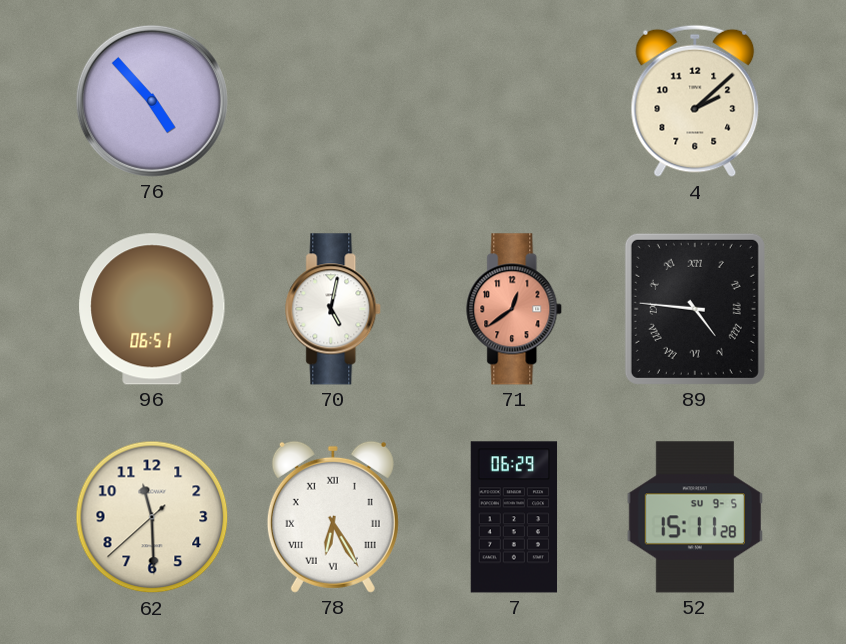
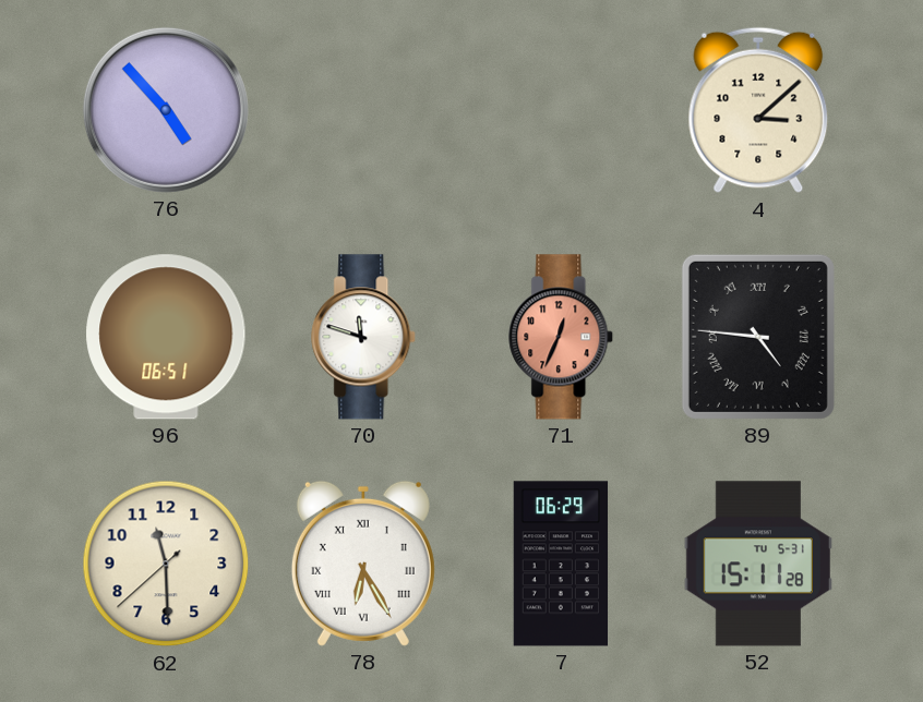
4: 2:08 -> 3:08
70: 5:02 -> 11:48
71: 12:39 -> 12:34
52 date: SU 9-5 -> TU 5-31
